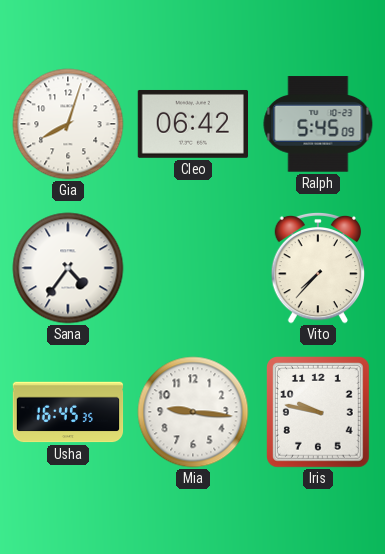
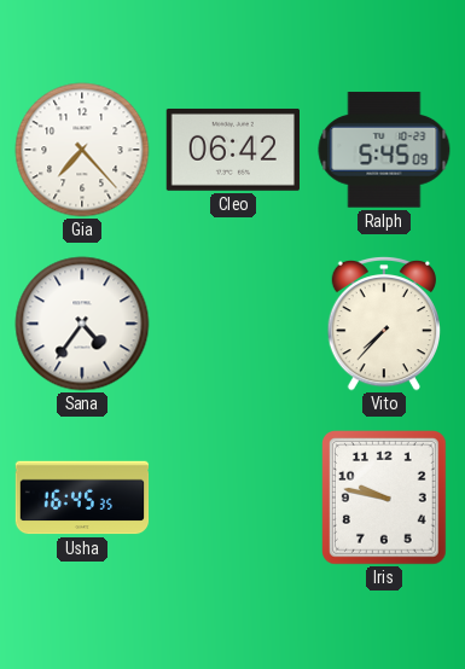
Gia: 8:03 -> 7:23
Mia: 9:16 -> none
